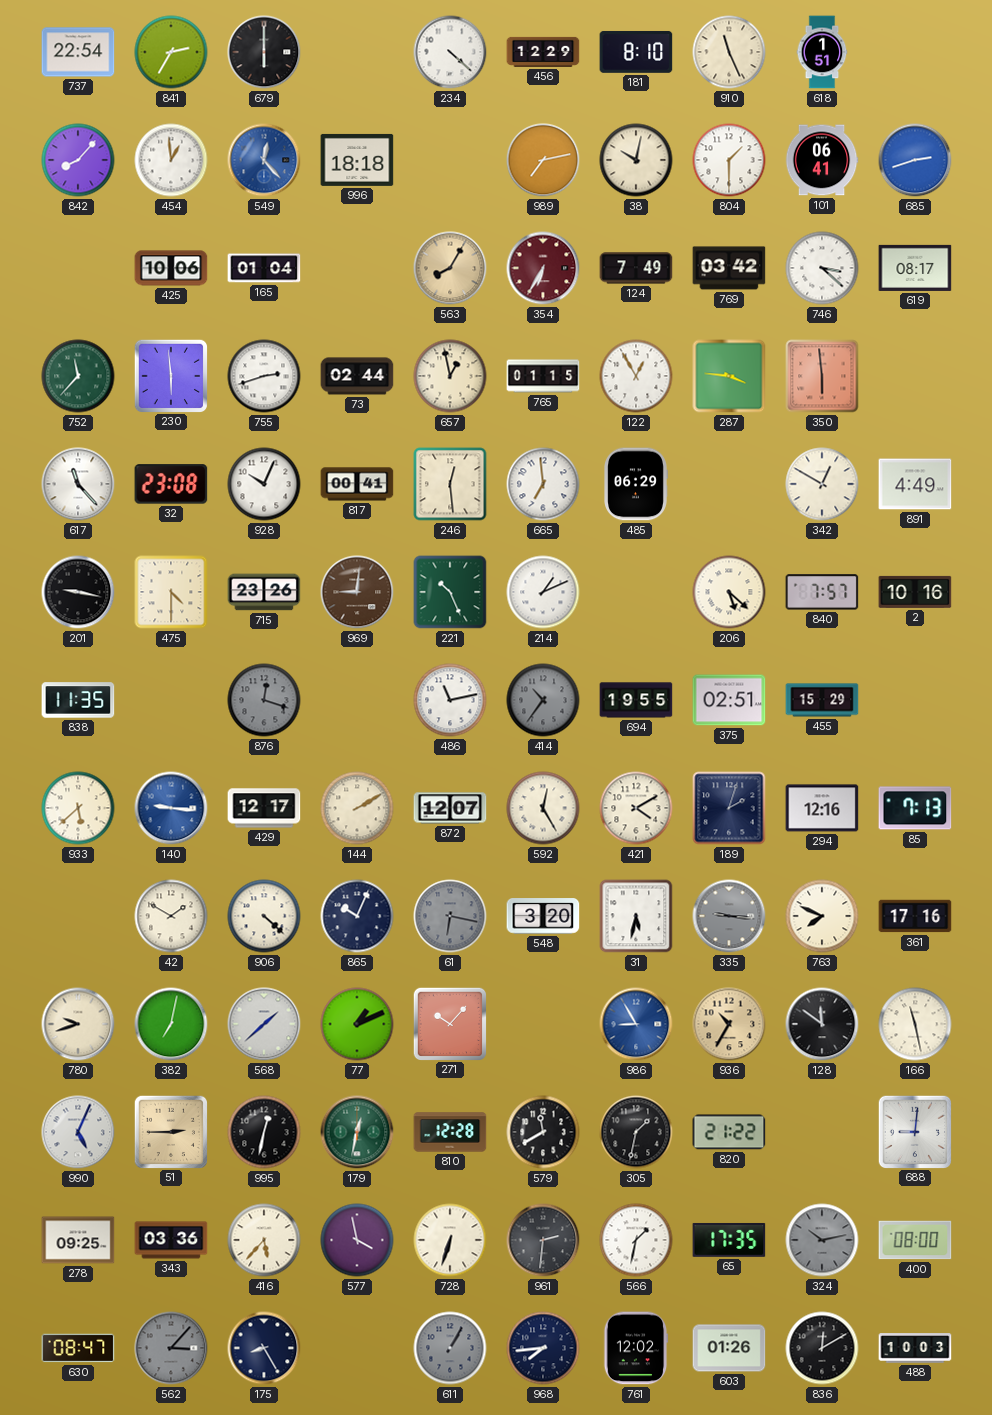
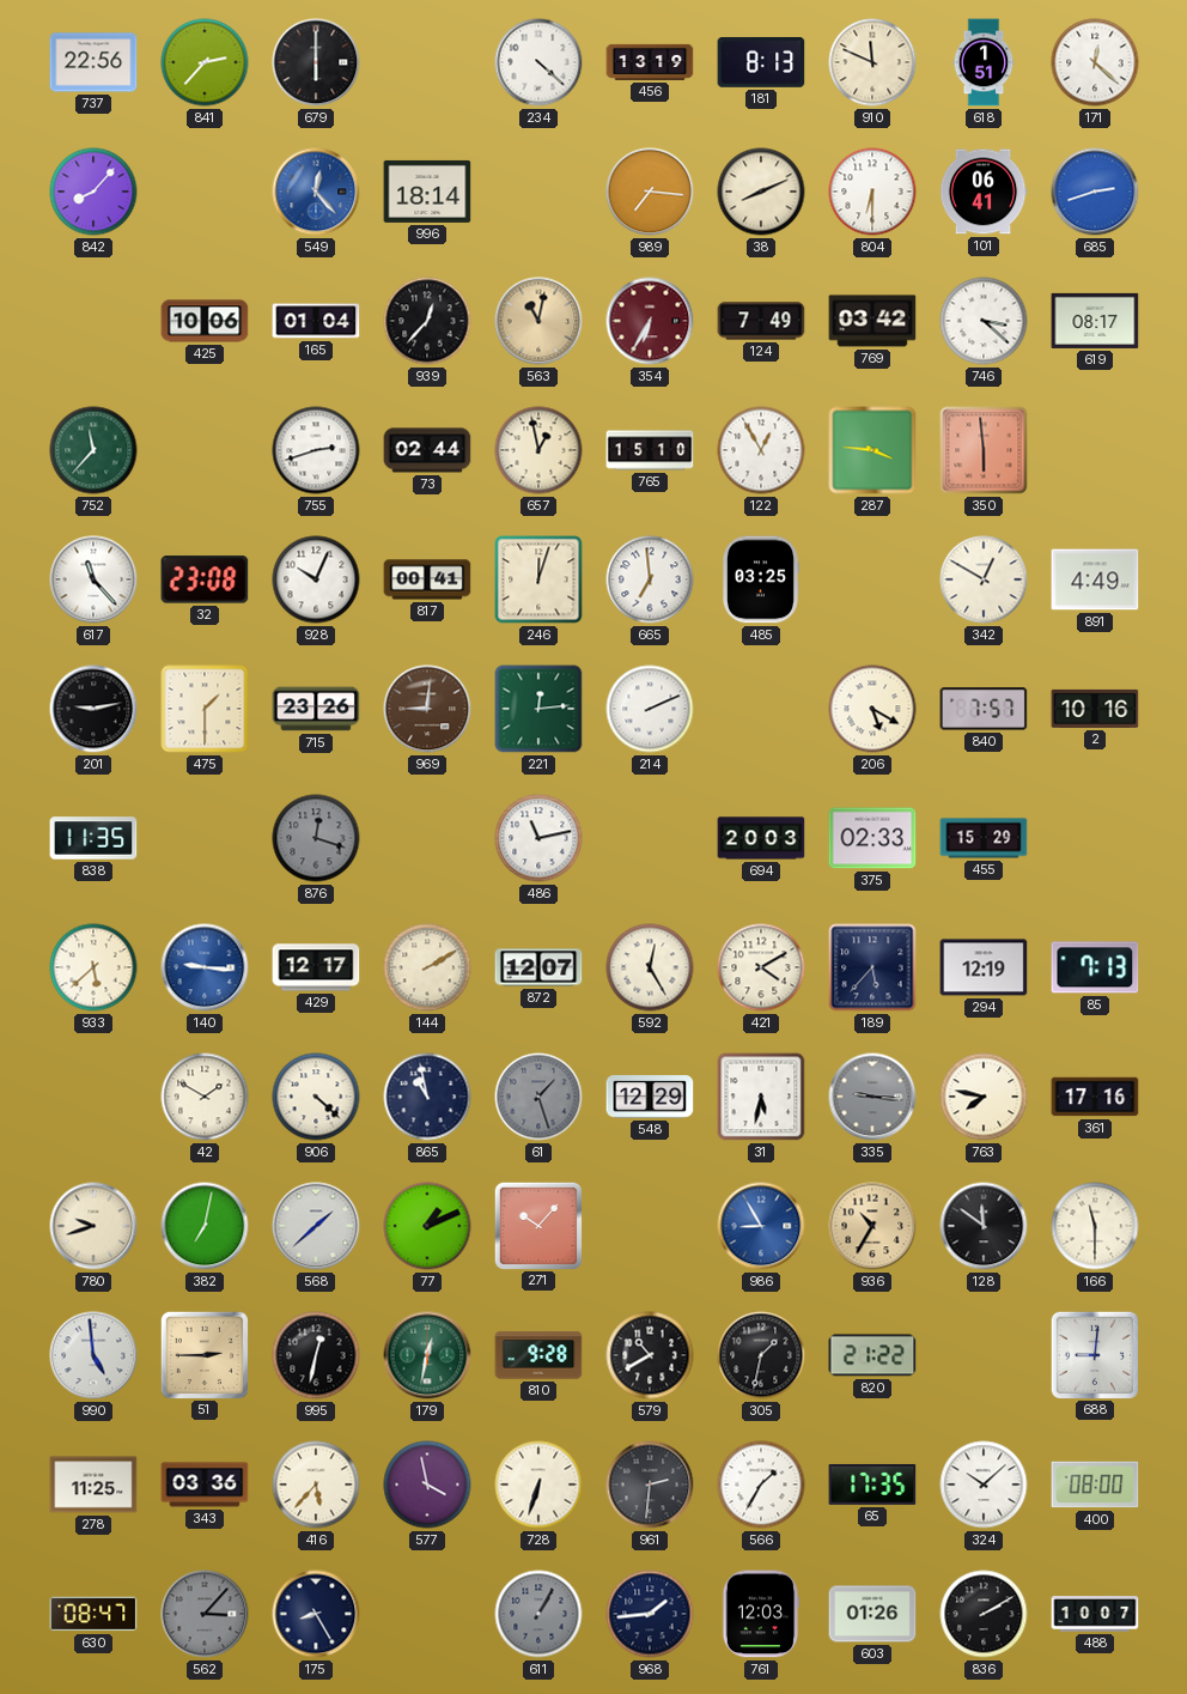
737: 22:54 -> 22:56
841: 2:35 -> 2:37
456: 12:29 -> 13:19
181: 8:10 -> 8:13
910: 11:26 -> 11:49
171: none -> 12:22
454: 12:59 -> none
996: 18:18 -> 18:14
989: 7:13 -> 7:16
38: 10:02 -> 8:11
804: 1:30 -> 6:30
939: none -> 12:37
563: 8:05 -> 11:02
230: 5:59 -> none
765: 01:15 -> 15:10
246: 12:29 -> 12:03
485: 06:29 -> 03:25
201: 9:17 -> 9:13
475: 4:30 -> 1:30
221: 10:26 -> 12:14
214: 1:11 -> 2:11
206: 5:22 -> 5:20
414: 10:36 -> none
694: 19:55 -> 20:03
375: 02:51 -> 02:33
189: 2:03 -> 5:37
294: 12:16 -> 12:19
865: 10:04 -> 10:58
61: 6:17 -> 1:27
548: 3:20 -> 12:29
763: 7:49 -> 7:47
166: 11:28 -> 11:30
990: 5:04 -> 4:59
810: 12:28 -> 9:28
579: 11:40 -> 10:40
278: 09:25 -> 11:25
566: 1:32 -> 1:35
324: 10:13 -> 10:08
324 dial: grey -> white
968: 7:44 -> 1:44
761: 12:02 -> 12:03
836: 12:10 -> 2:10
488: 10:03 -> 10:07
